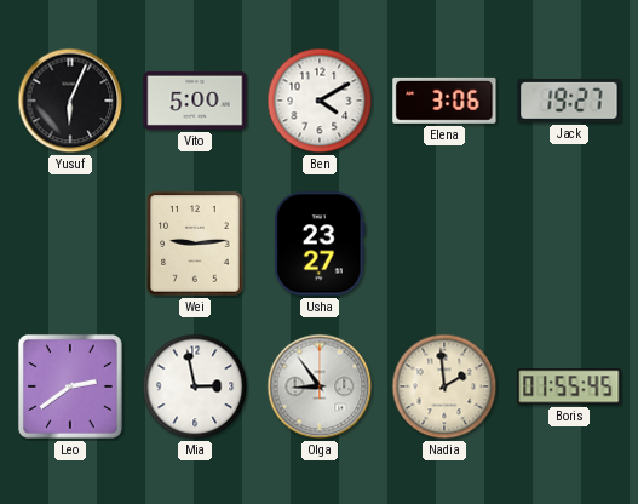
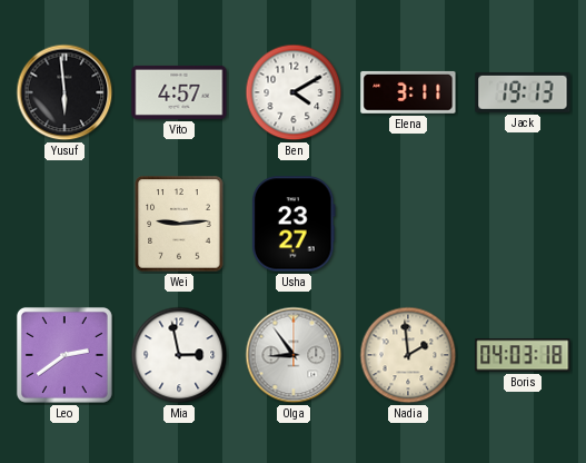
Yusuf: 6:04 -> 5:59
Vito: 5:00 -> 4:57
Elena: 3:06 -> 3:11
Jack: 19:27 -> 19:13
Boris: 01:55 -> 04:03
